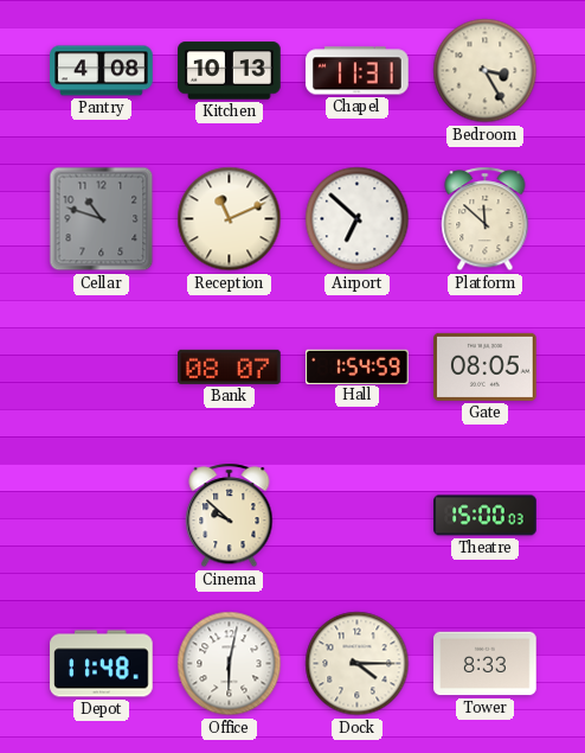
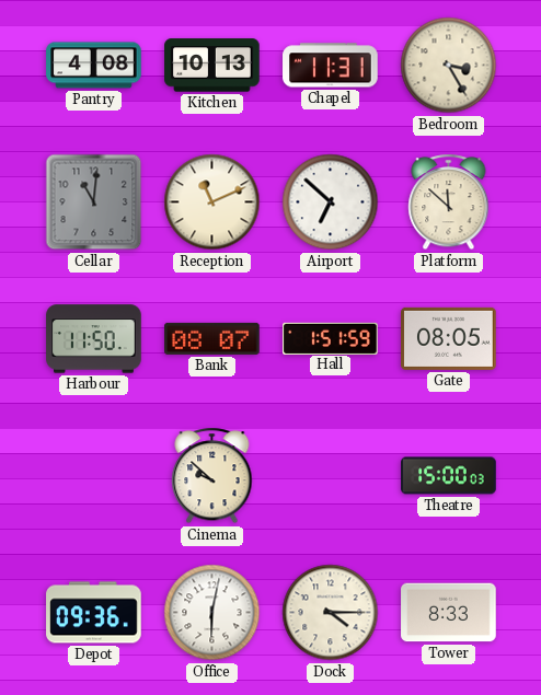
Cellar: 10:48 -> 11:01
Harbour: none -> 11:50
Hall: 1:54 -> 1:51
Depot: 11:48 -> 09:36
